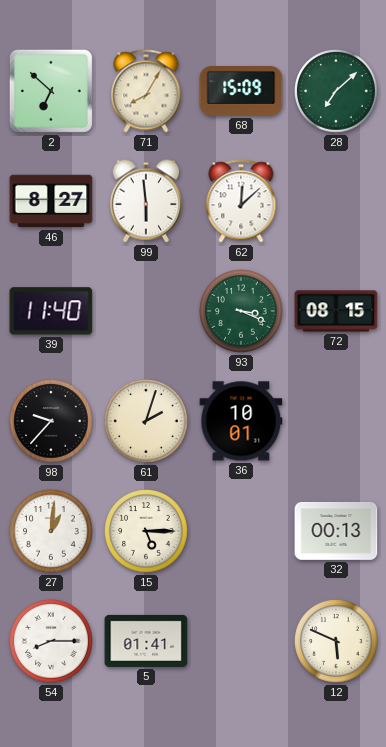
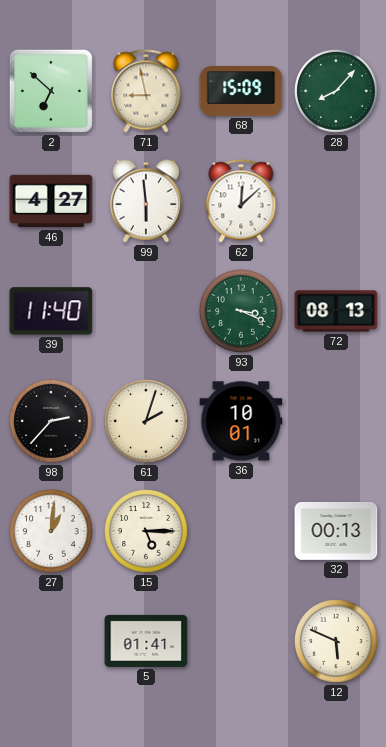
71: 8:05 -> 8:58
28: 7:08 -> 8:07
46: 8:27 -> 4:27
72: 08:15 -> 08:13
98: 9:37 -> 2:37
54: 8:15 -> none
